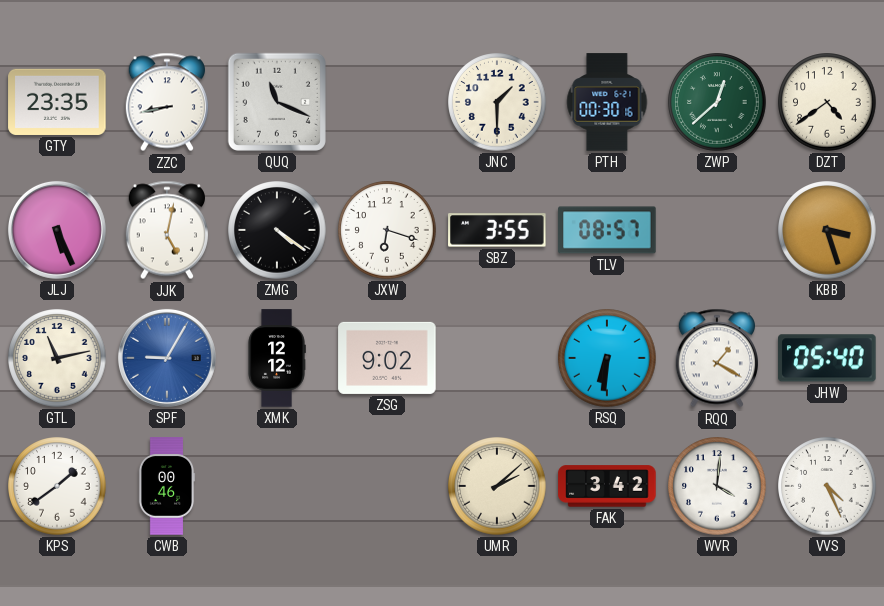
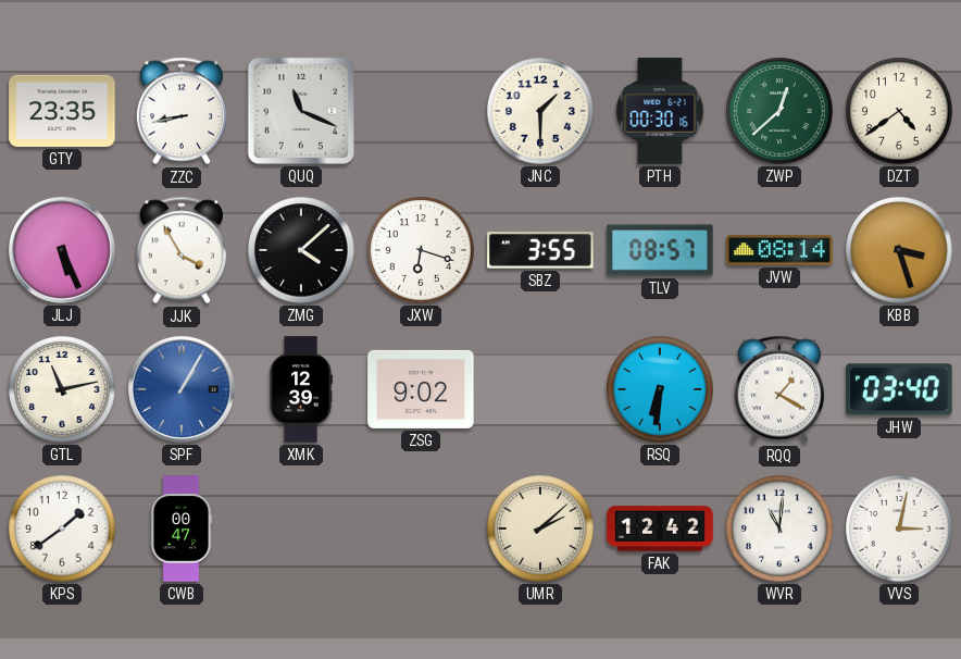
JJK: 5:02 -> 3:55
ZMG: 4:21 -> 4:08
JVW: none -> 08:14
SPF: 9:05 -> 1:05
XMK: 12:12 -> 12:39
JHW: 05:40 -> 03:40
CWB: 00:46 -> 00:47
FAK: 3:42 -> 12:42
WVR: 4:01 -> 11:01
VVS: 4:26 -> 3:02
